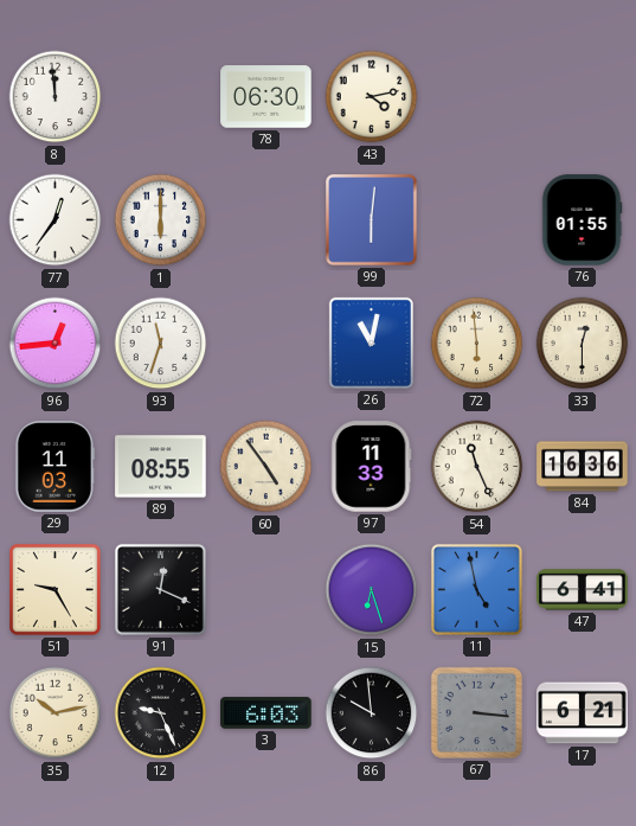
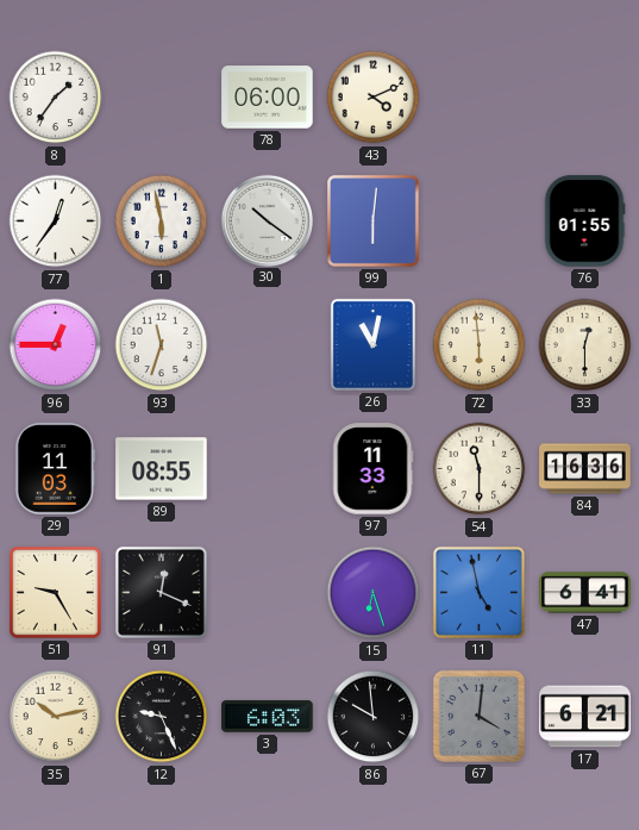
8: 11:59 -> 1:36
78: 06:30 -> 06:00
43: 4:13 -> 4:11
1: 6:00 -> 5:58
30: none -> 10:21
96: 12:44 -> 12:45
60: 4:54 -> none
54: 11:26 -> 11:30
67: 3:16 -> 4:01
